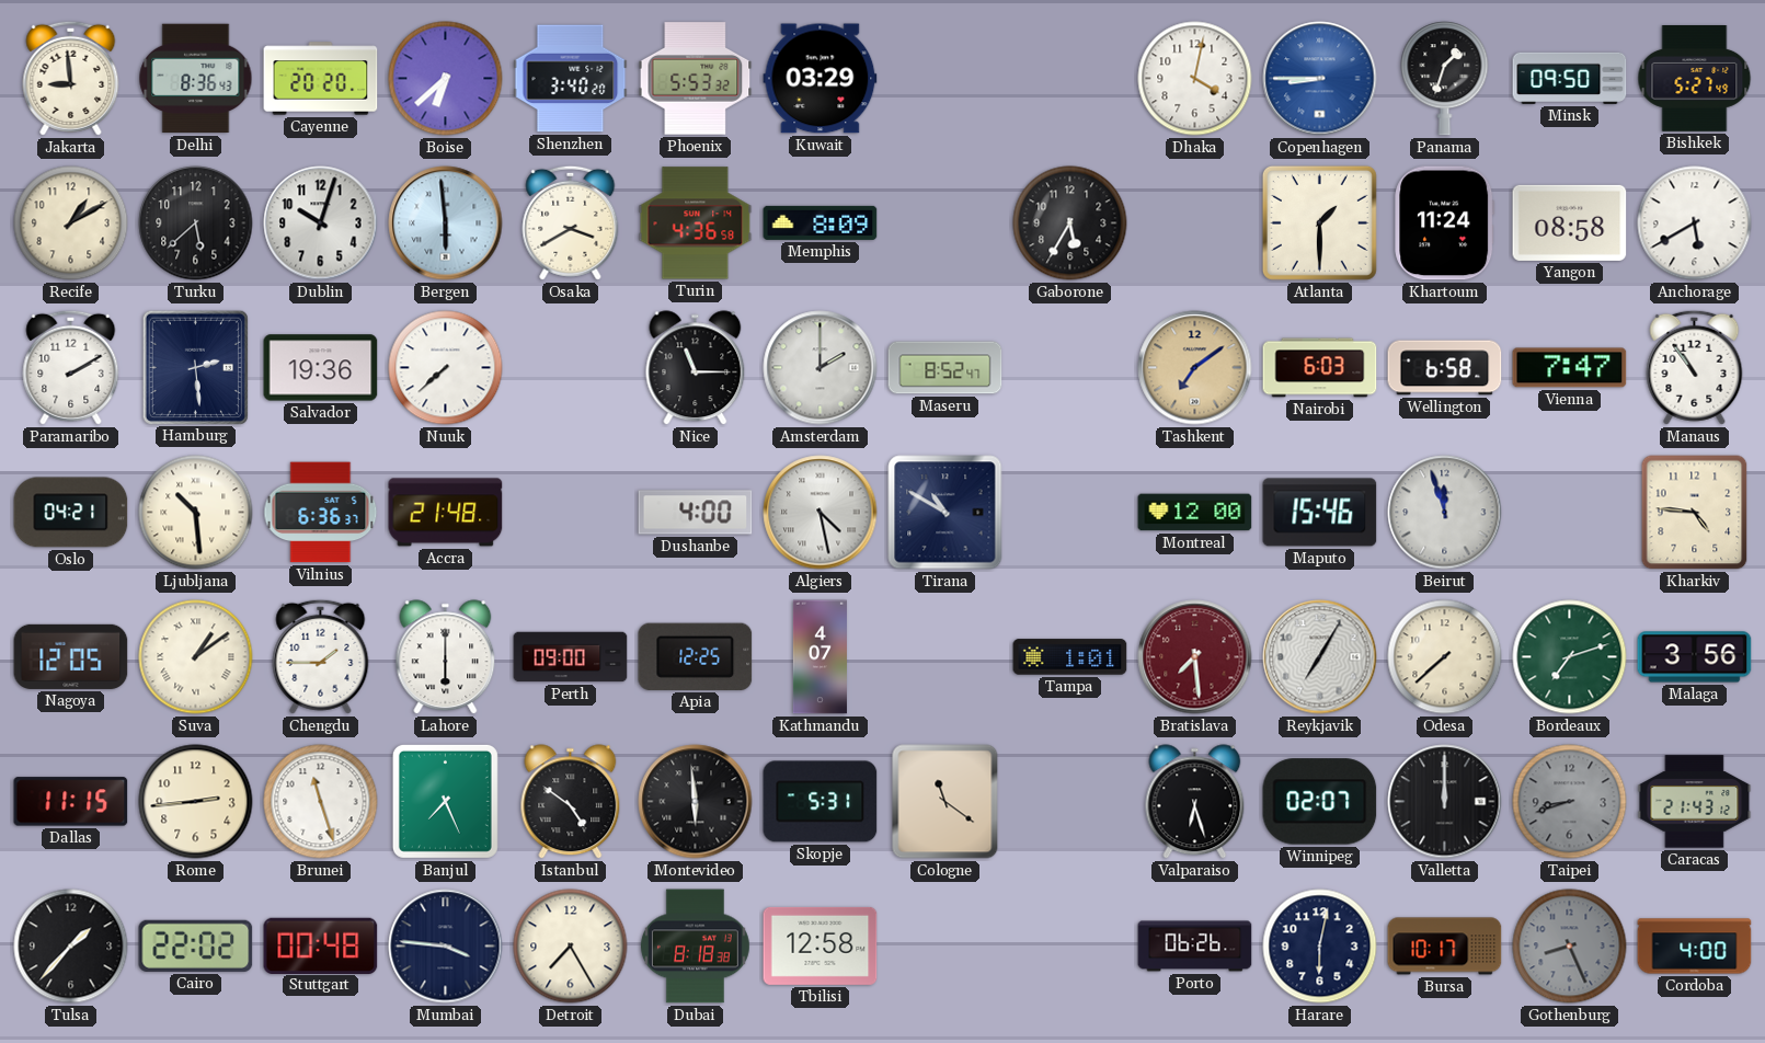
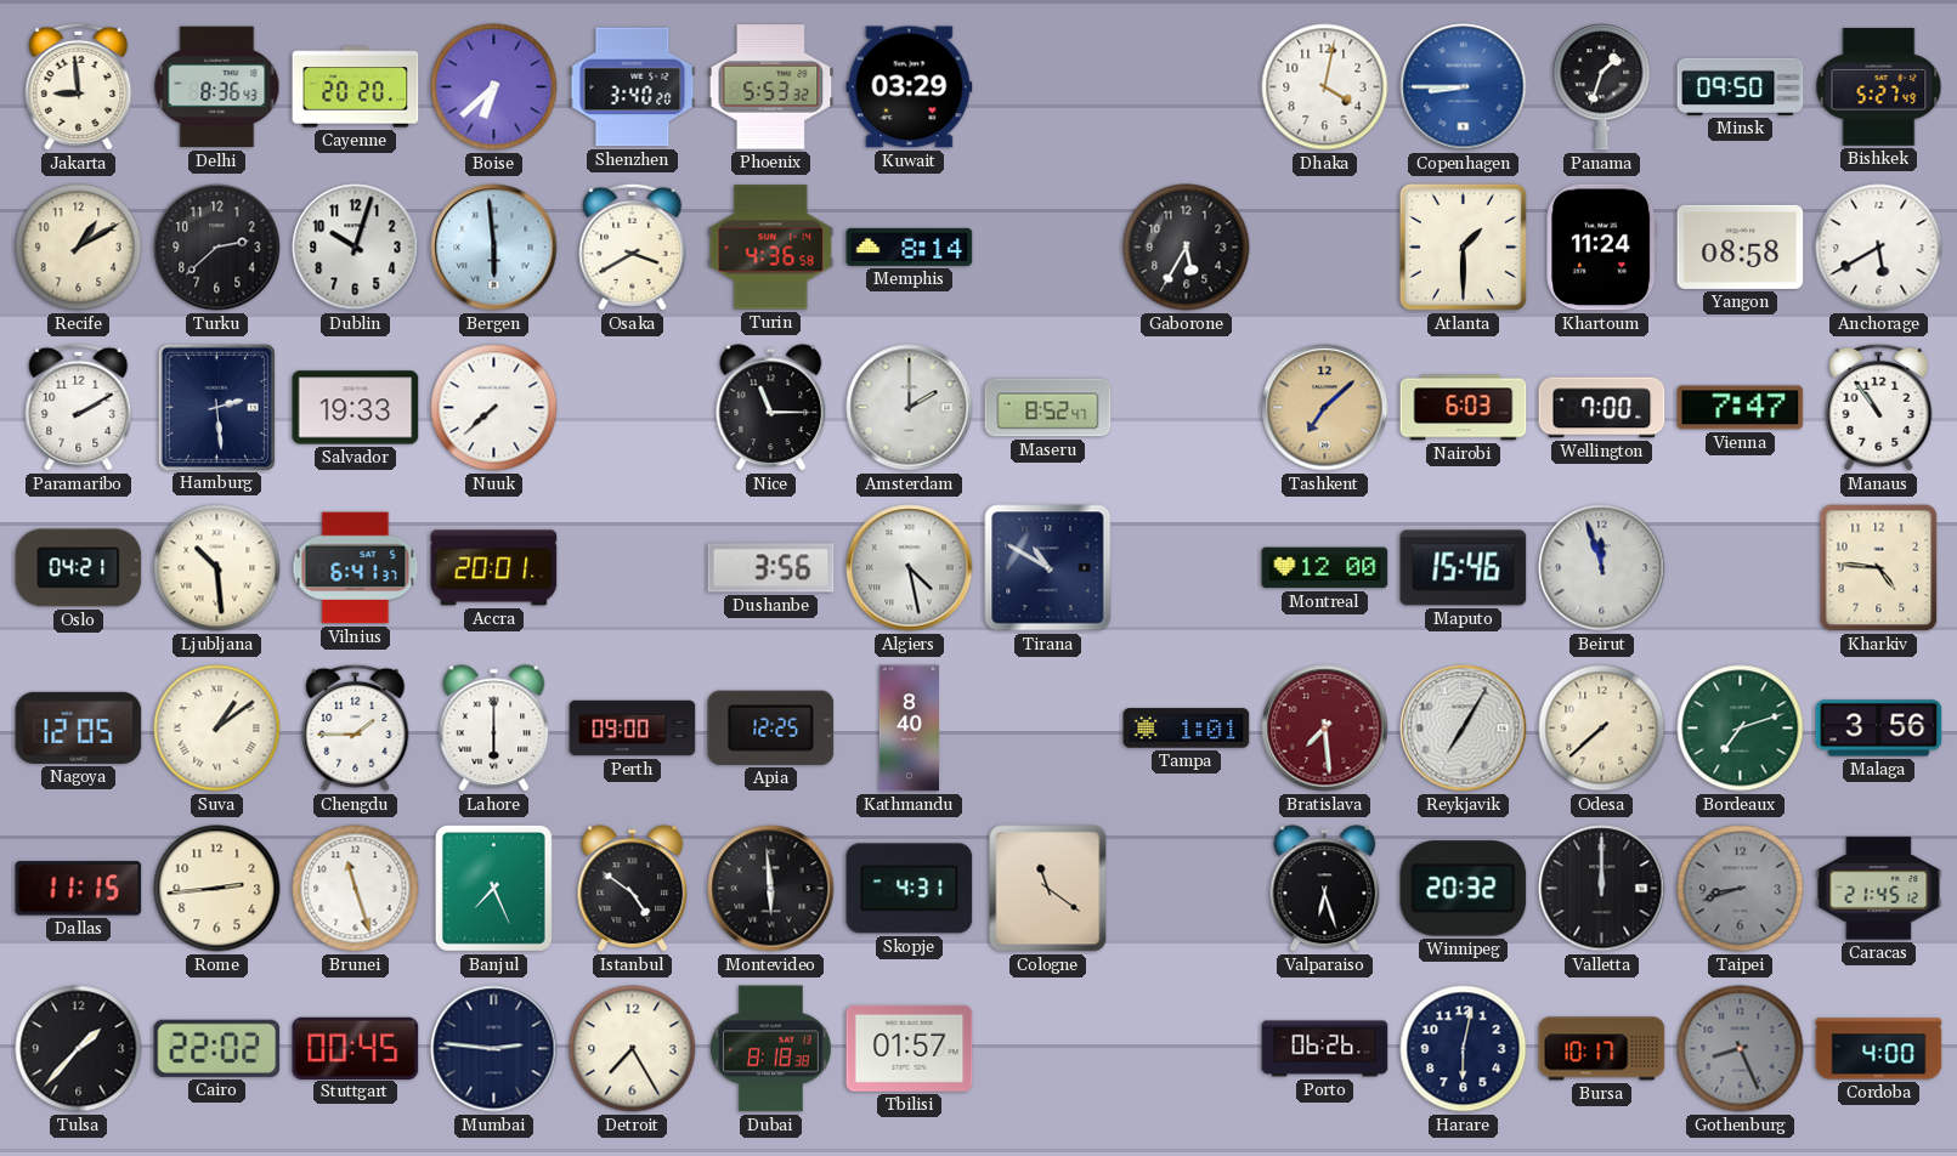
Turku: 5:38 -> 2:38
Memphis: 8:09 -> 8:14
Salvador: 19:36 -> 19:33
Tashkent: 7:09 -> 7:08
Wellington: 6:58 -> 7:00
Vilnius: 6:36 -> 6:41
Accra: 21:48 -> 20:01
Dushanbe: 4:00 -> 3:56
Kathmandu: 4:07 -> 8:40
Skopje: 5:31 -> 4:31
Winnipeg: 02:07 -> 20:32
Caracas: 21:43 -> 21:45
Stuttgart: 00:48 -> 00:45
Mumbai: 3:46 -> 2:46
Tbilisi: 12:58 -> 01:57
